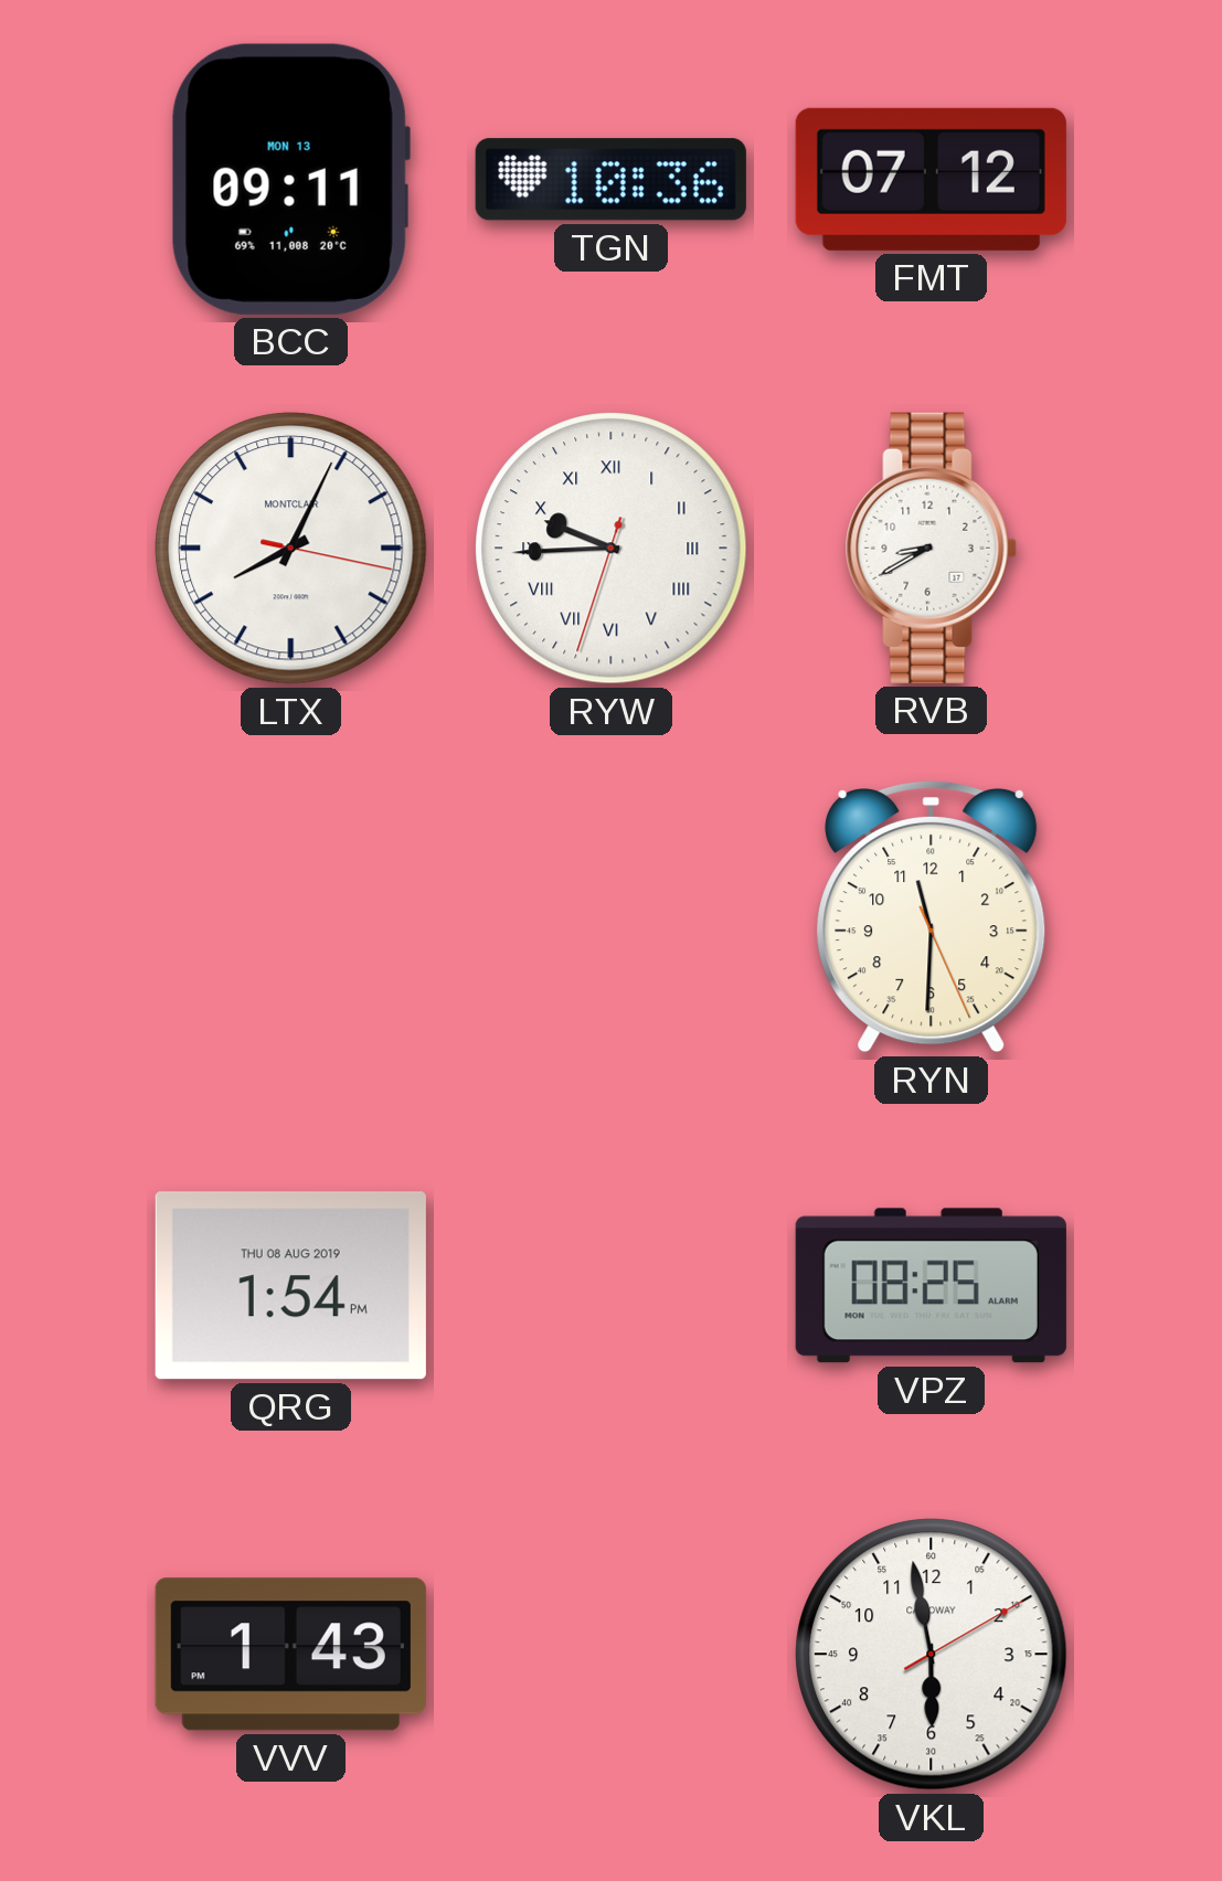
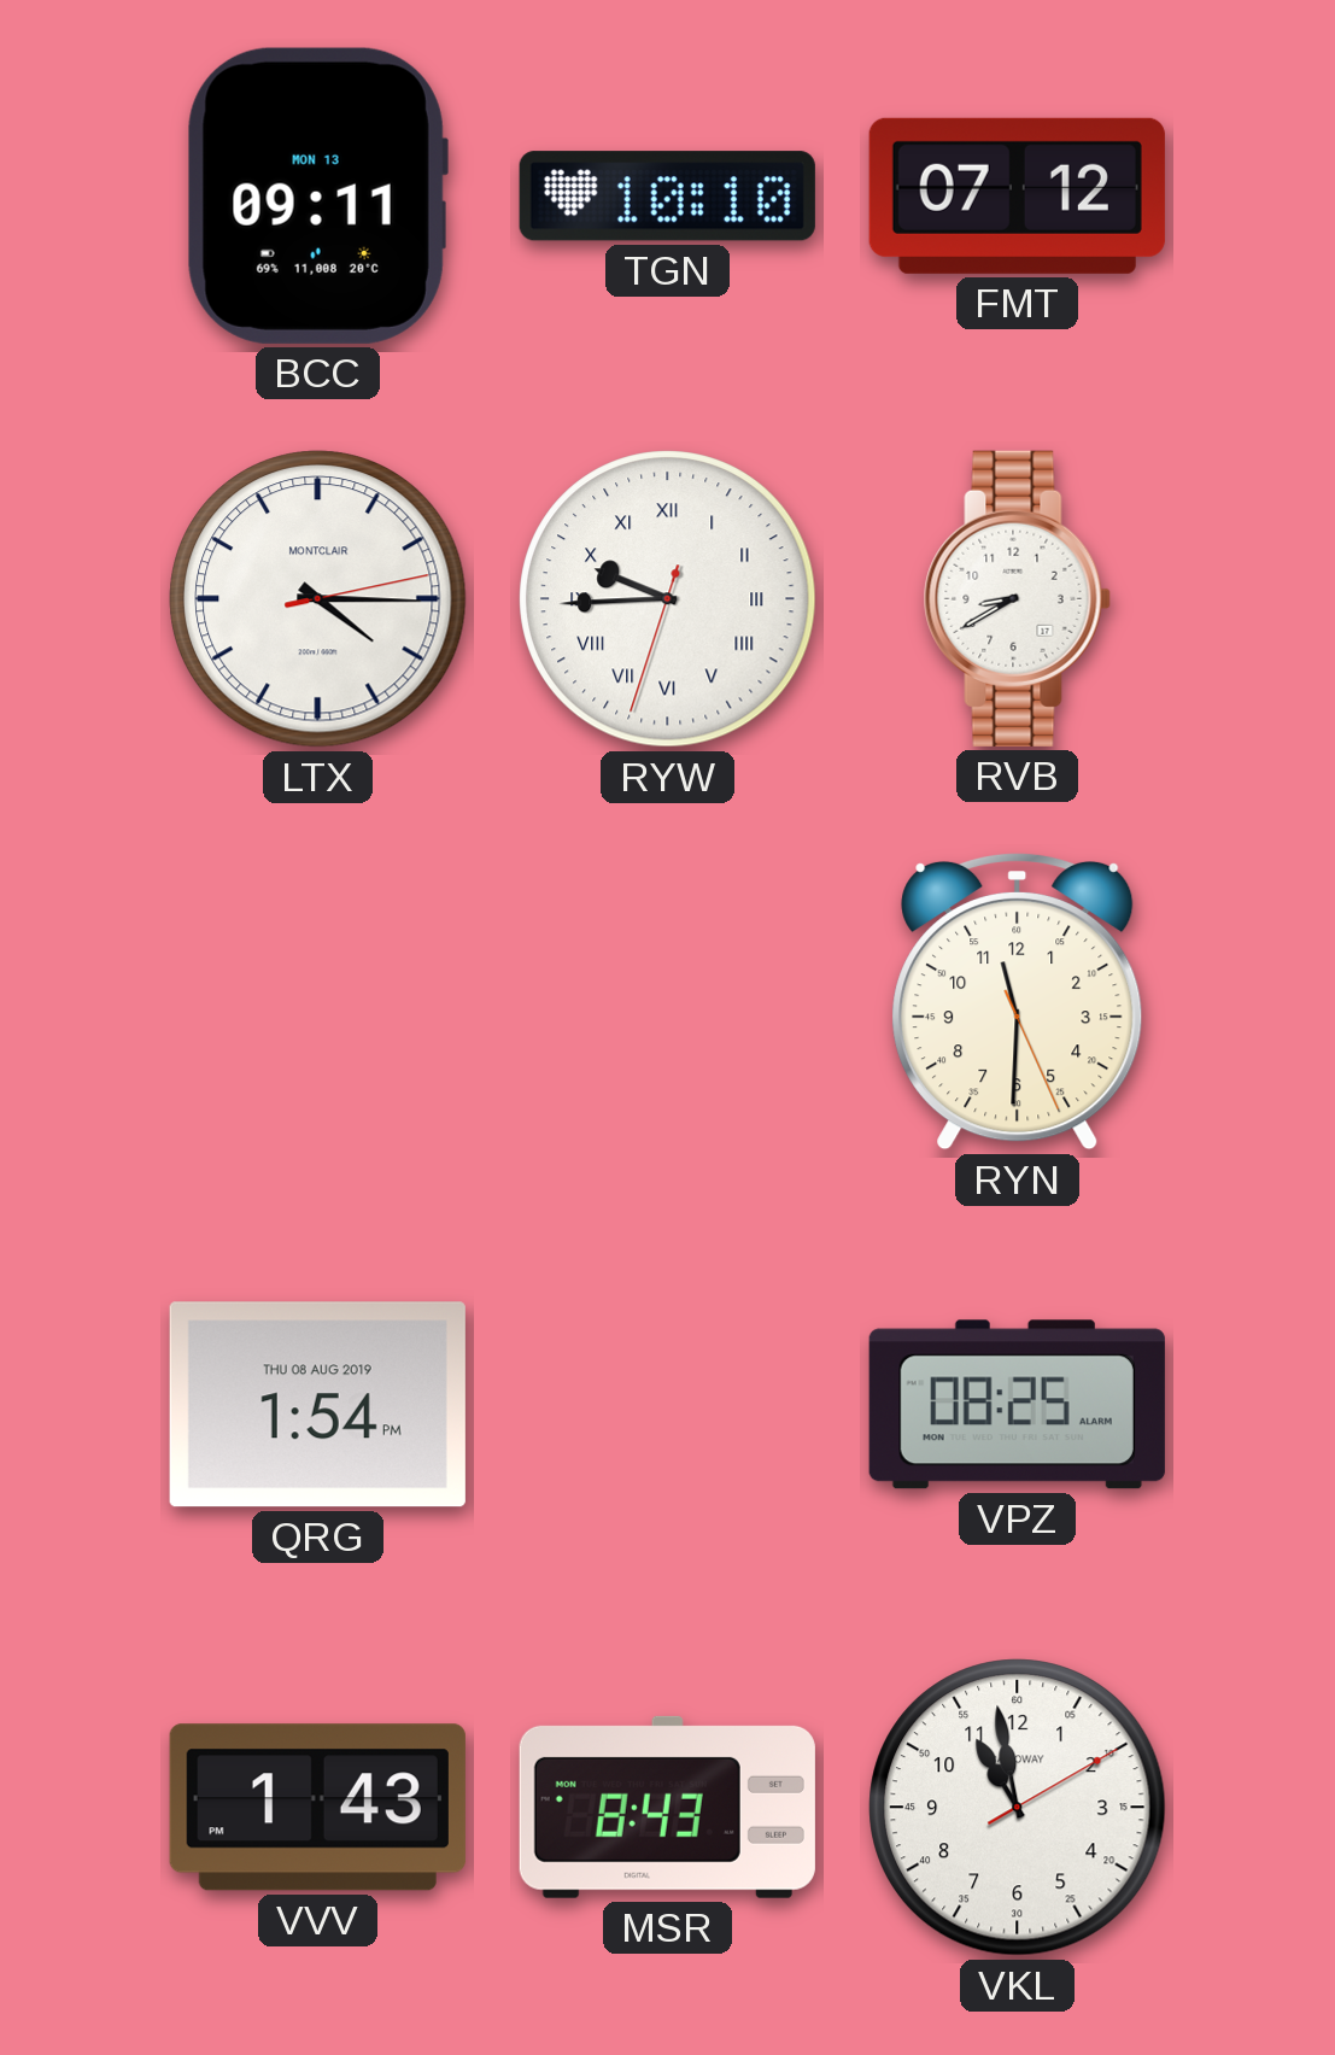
TGN: 10:36 -> 10:10
LTX: 8:04 -> 4:15
MSR: none -> 8:43
VKL: 5:58 -> 10:58
